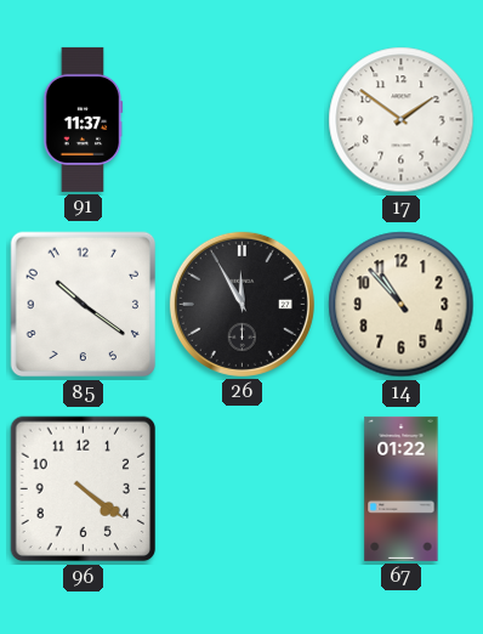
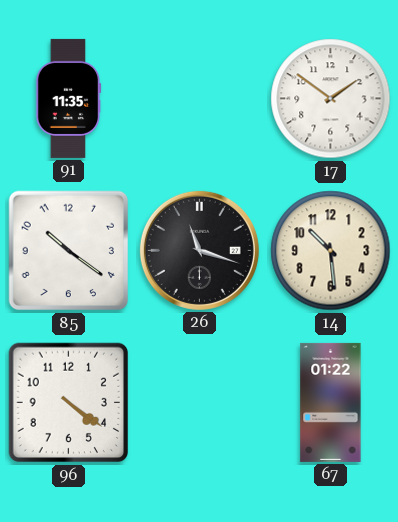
91: 11:37 -> 11:35
26: 11:55 -> 11:18
14: 10:53 -> 10:29
